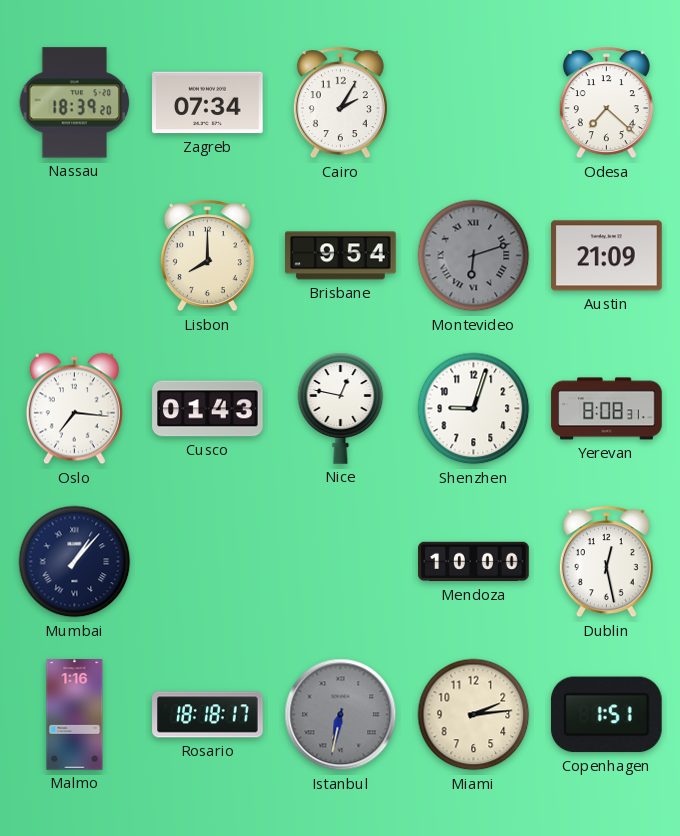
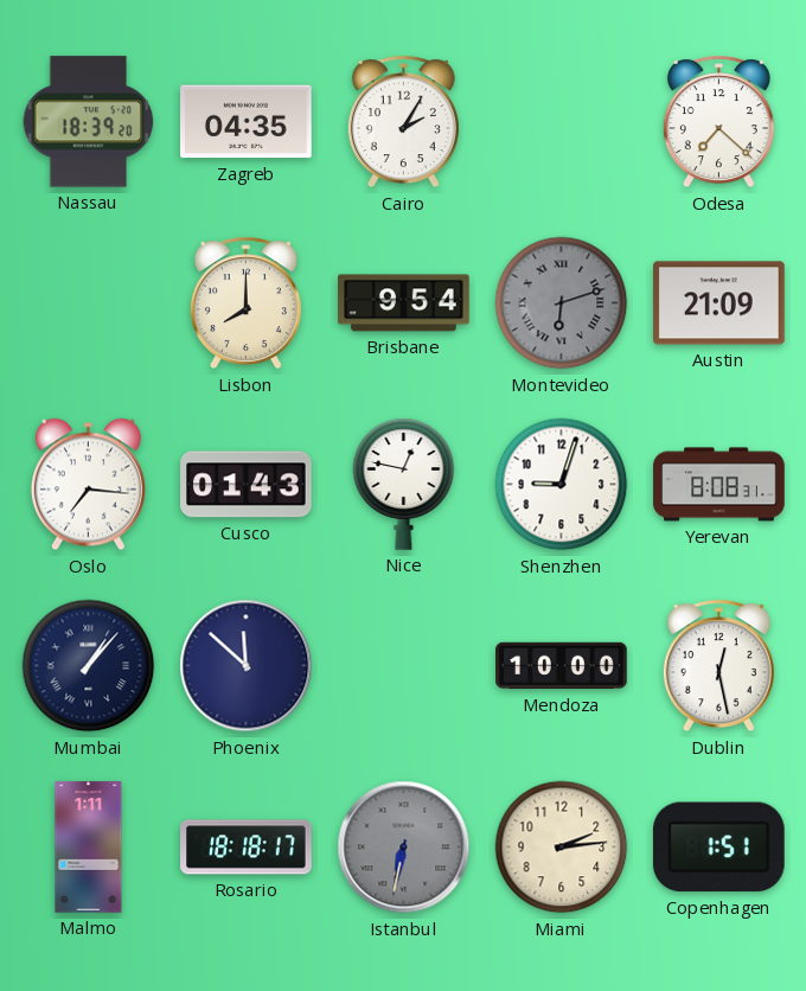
Zagreb: 07:34 -> 04:35
Phoenix: none -> 11:52
Malmo: 1:16 -> 1:11
